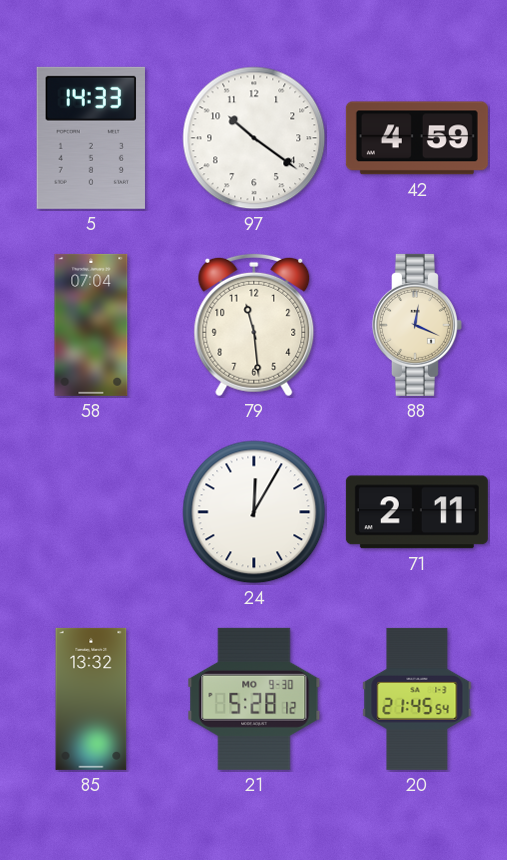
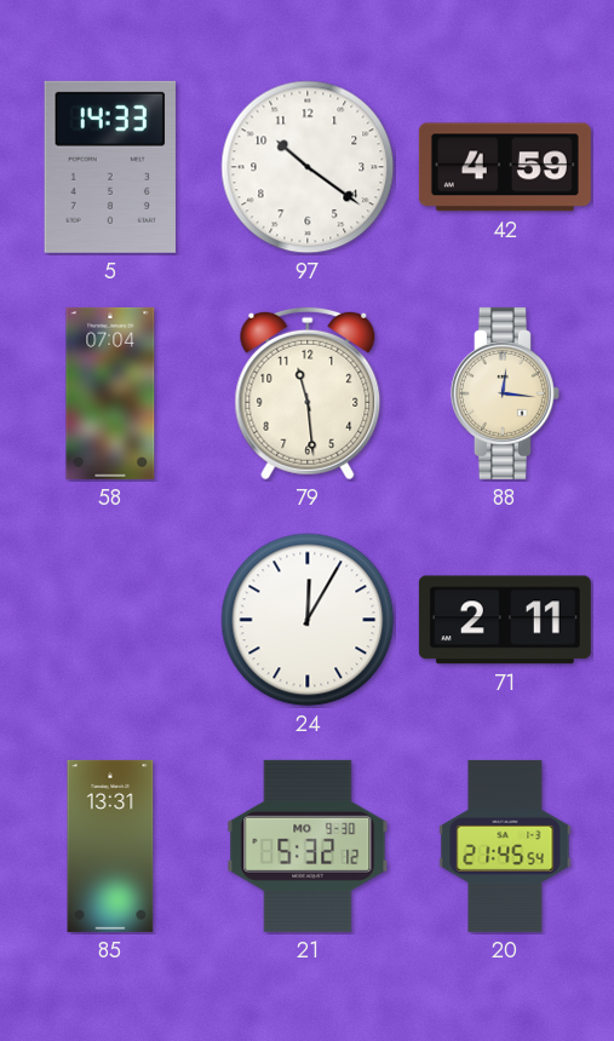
88: 12:19 -> 12:16
85: 13:32 -> 13:31
21: 5:28 -> 5:32
